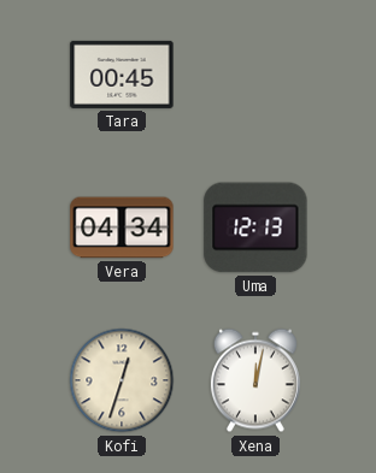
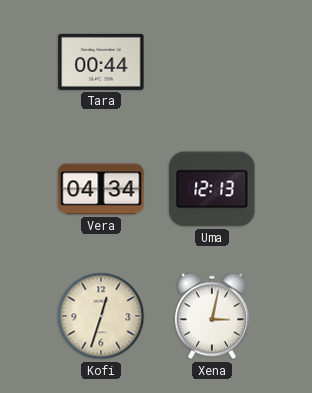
Tara: 00:45 -> 00:44
Xena: 12:02 -> 3:02
